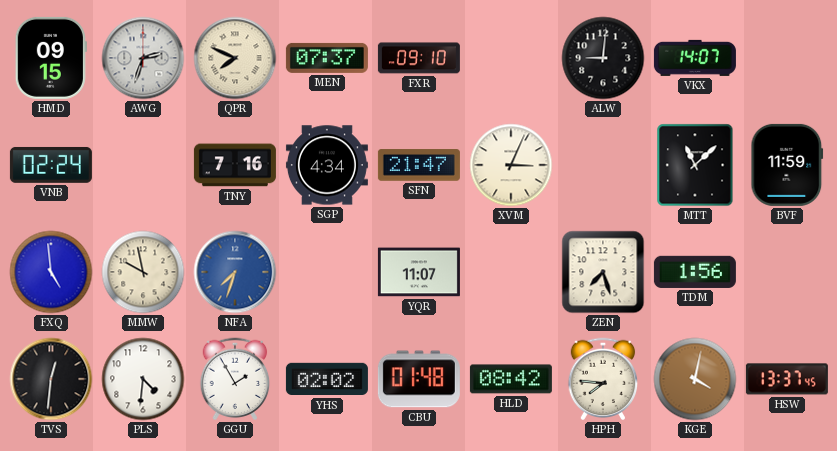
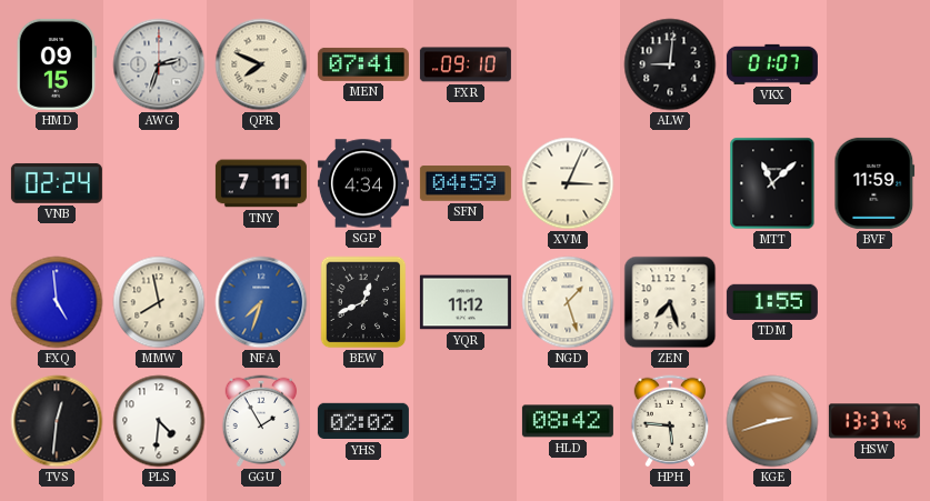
MEN: 07:37 -> 07:41
VKX: 14:07 -> 01:07
TNY: 7:16 -> 7:11
SFN: 21:47 -> 04:59
MMW: 9:58 -> 7:58
BEW: none -> 12:41
YQR: 11:07 -> 11:12
NGD: none -> 1:27
TDM: 1:56 -> 1:55
CBU: 01:48 -> none
HPH: 7:46 -> 5:46
KGE: 4:02 -> 2:42
